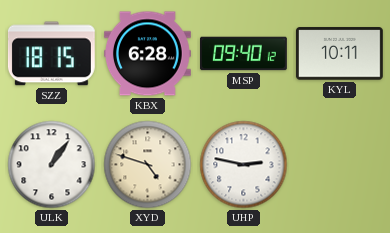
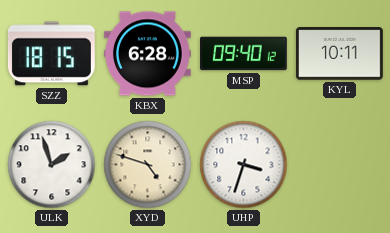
ULK: 1:06 -> 1:57
UHP: 2:47 -> 3:33
